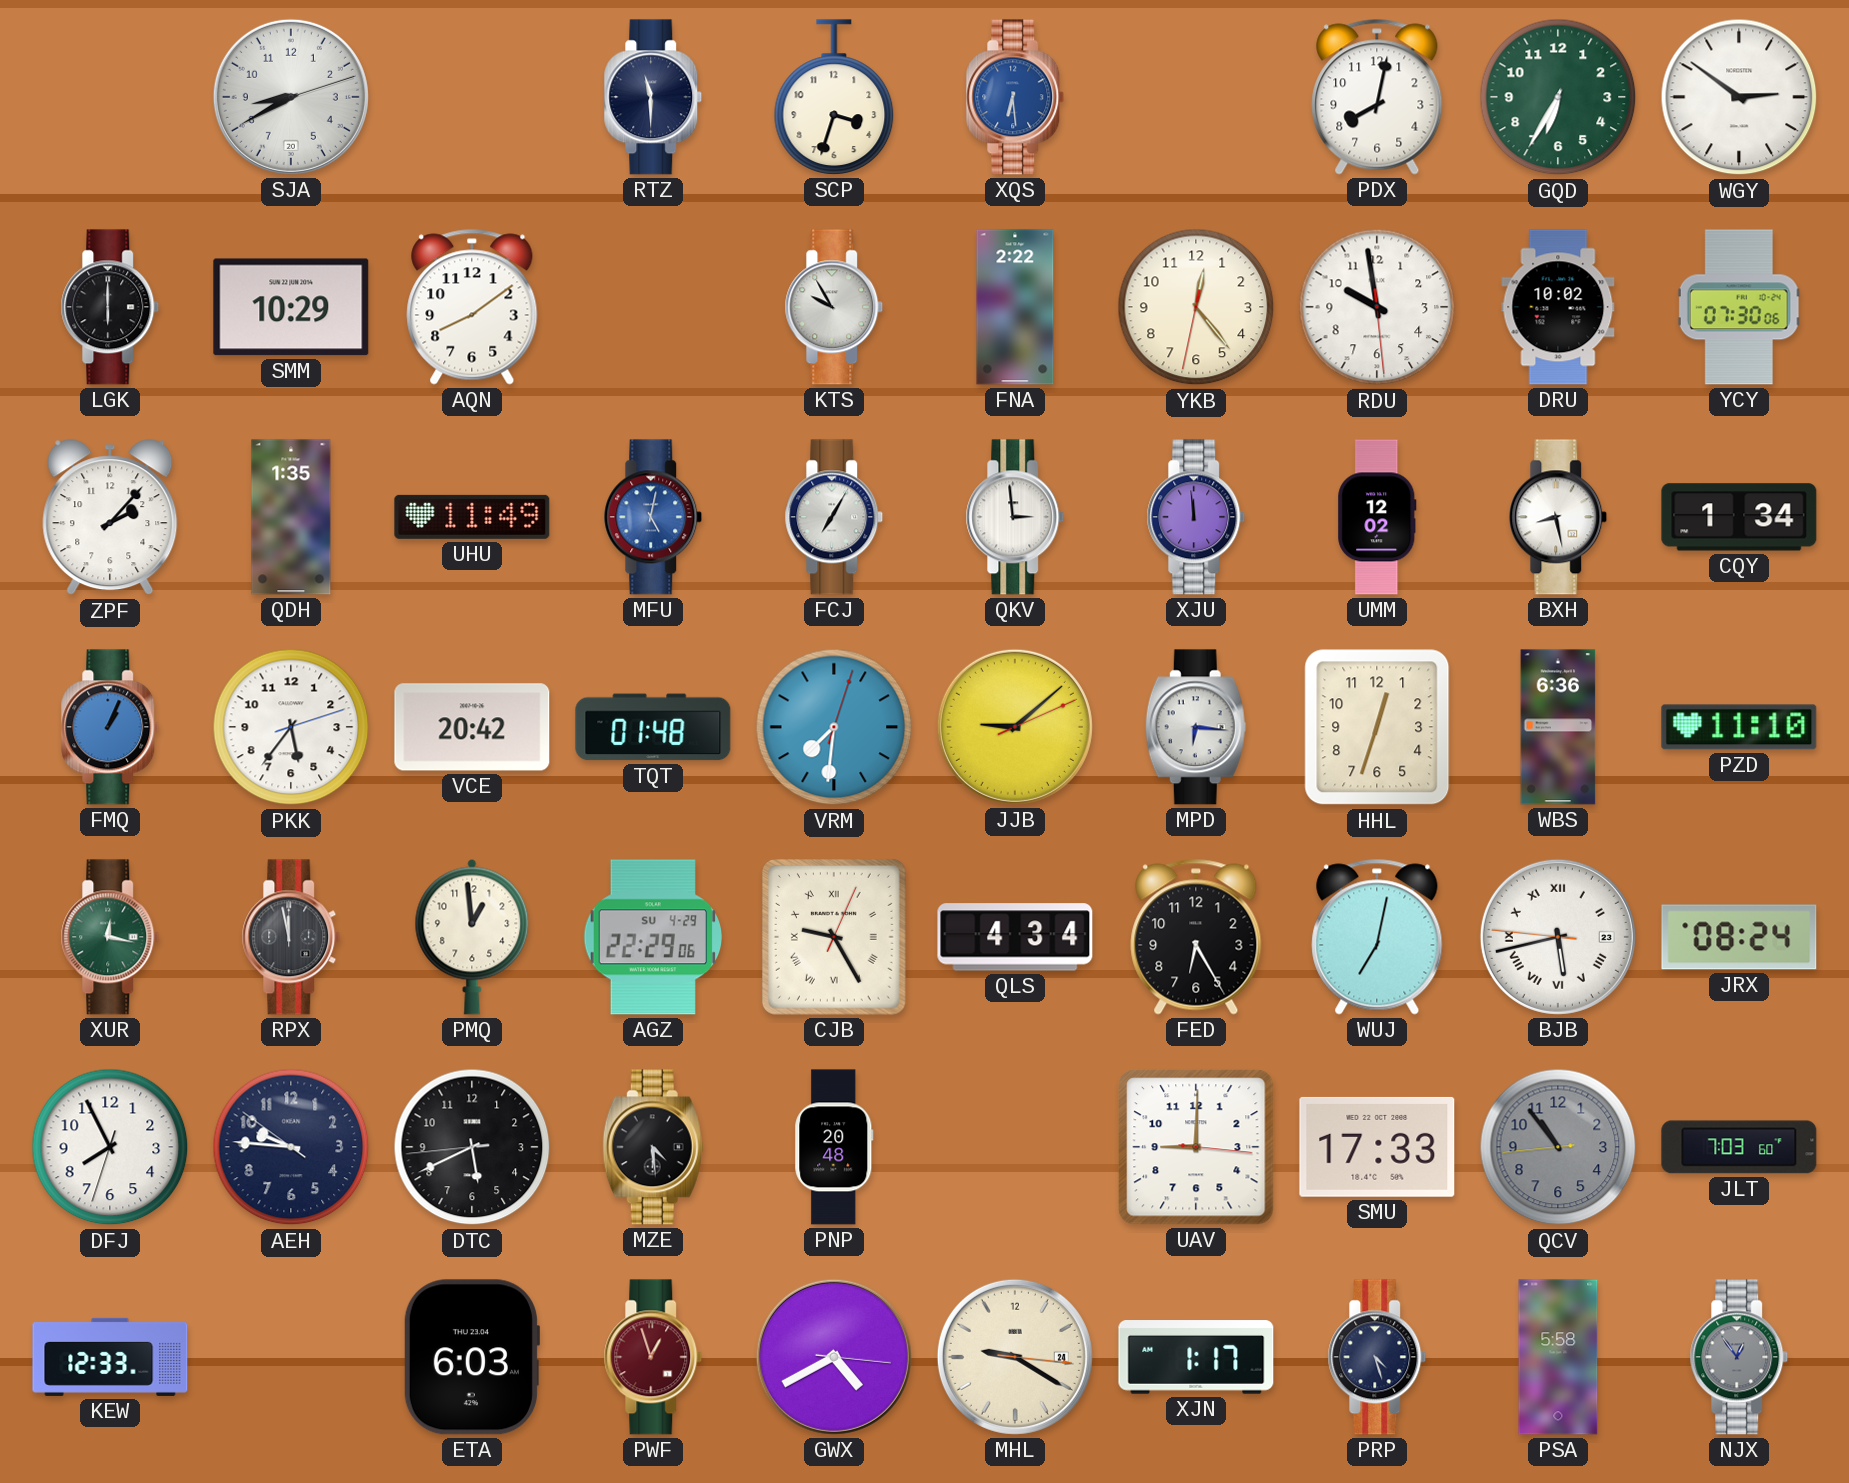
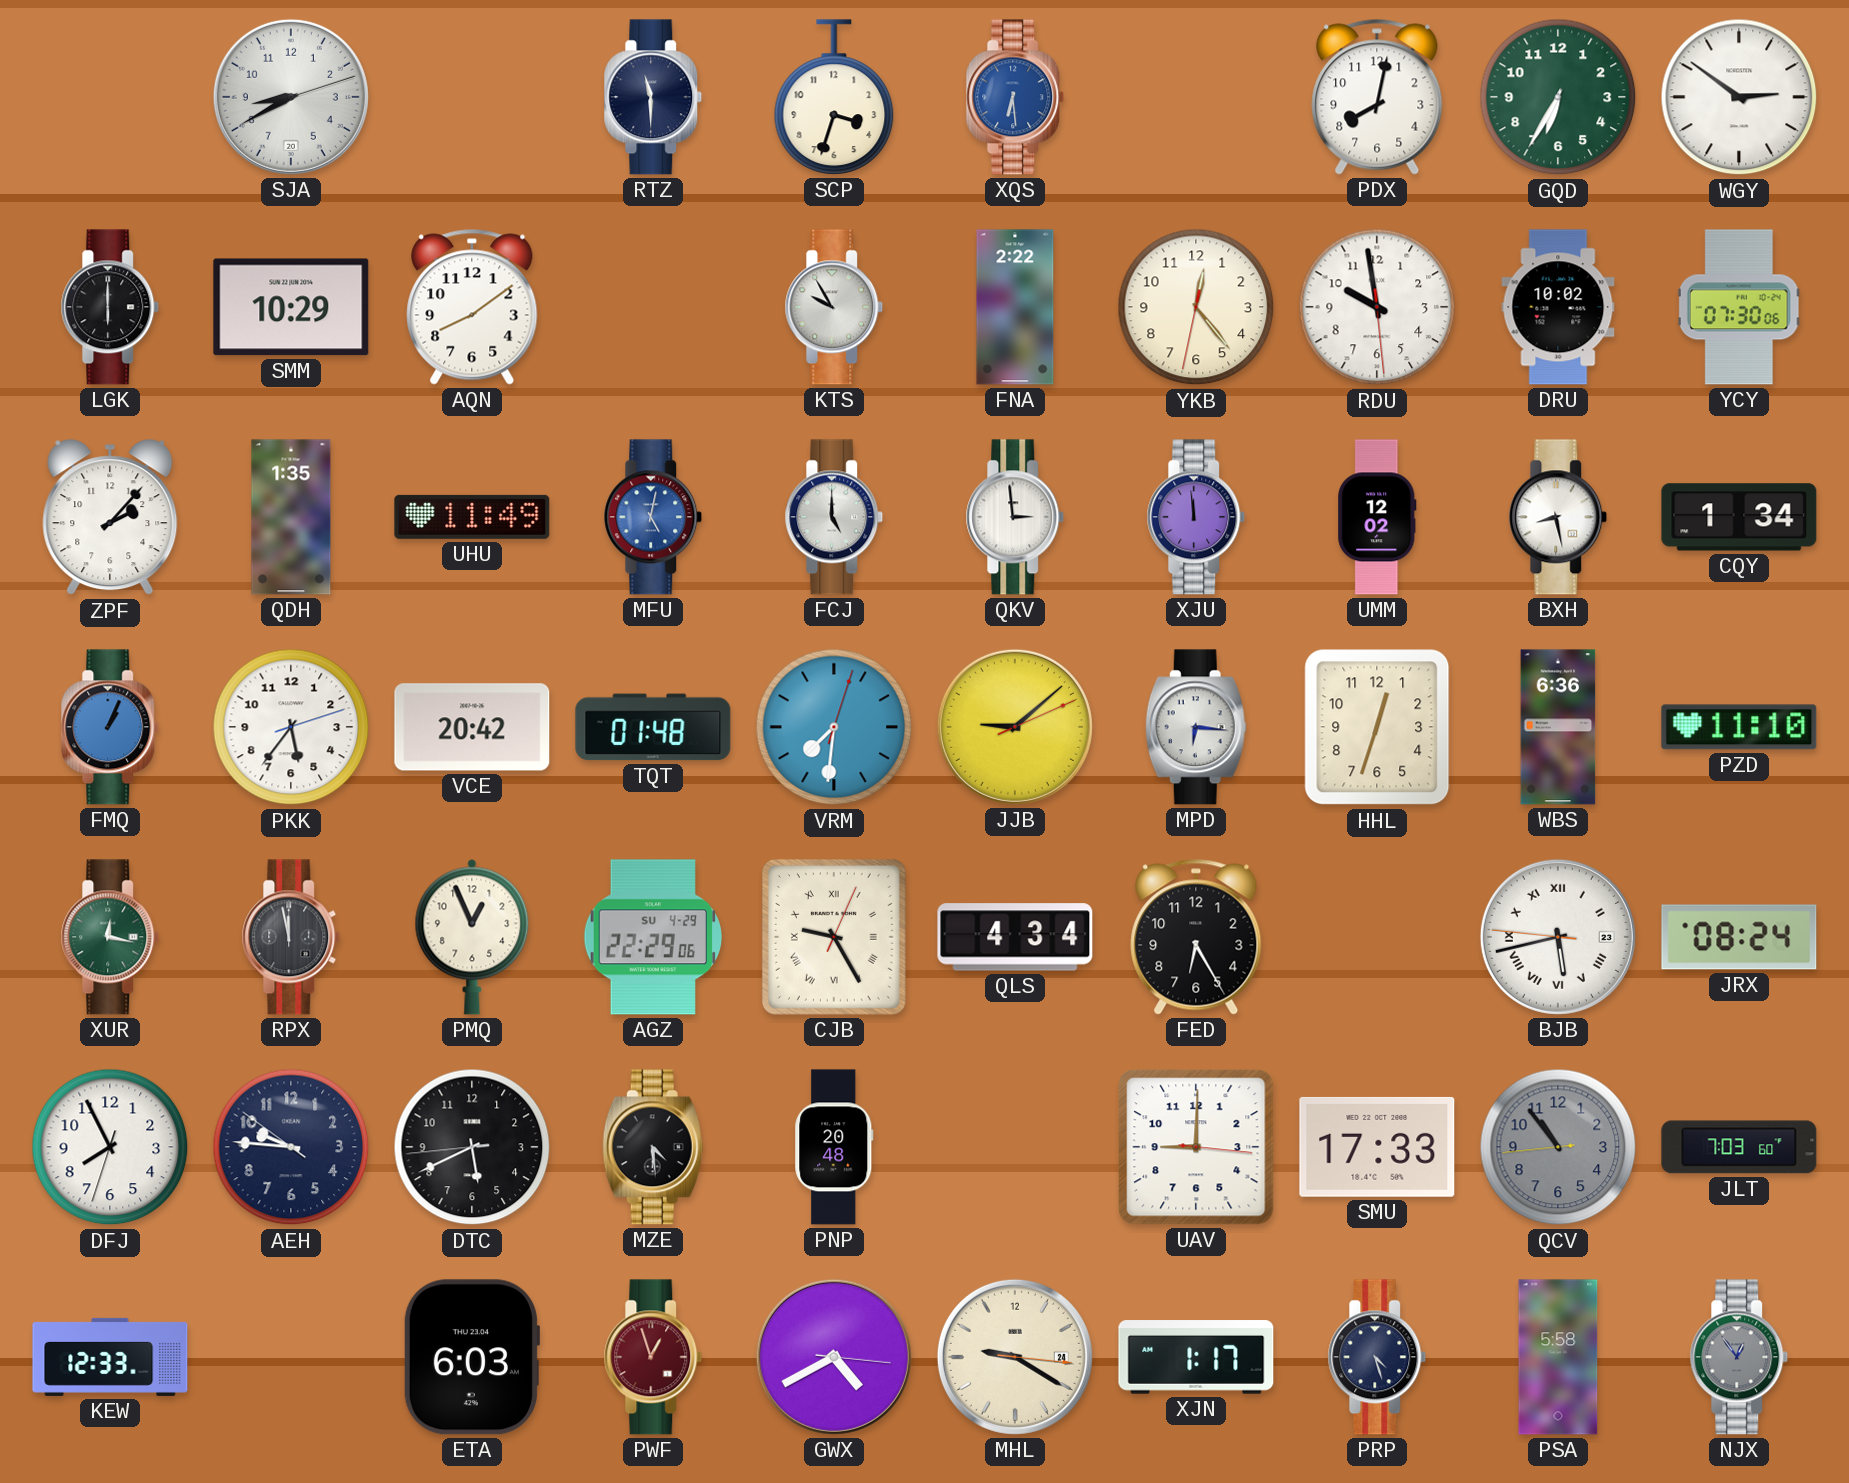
FCJ: 7:05 -> 5:00
PMQ: 12:59 -> 12:56
WUJ: 7:02 -> none
